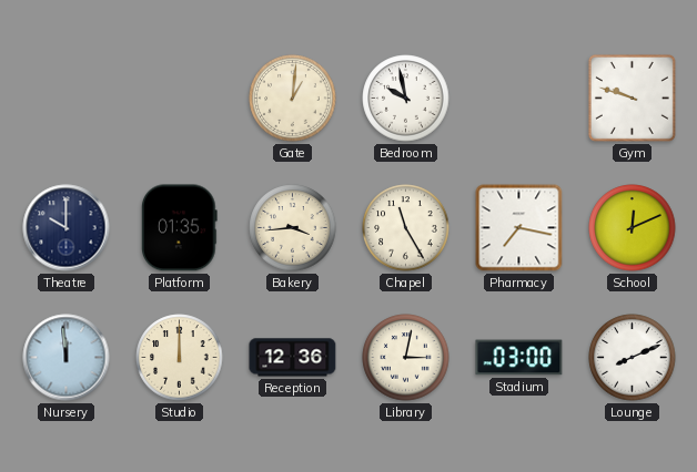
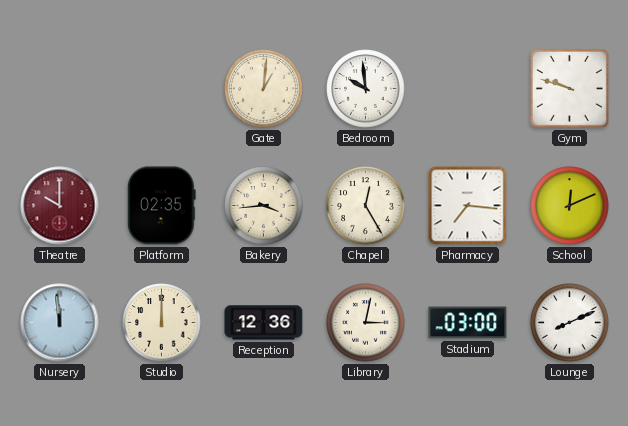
Bedroom: 9:58 -> 9:59
Theatre dial: navy -> burgundy
Platform: 01:35 -> 02:35
Chapel: 11:25 -> 12:25
Pharmacy: 7:17 -> 7:16
